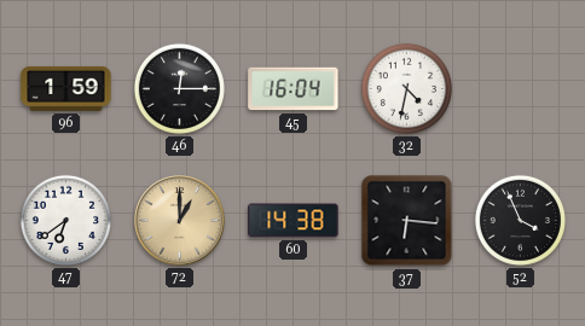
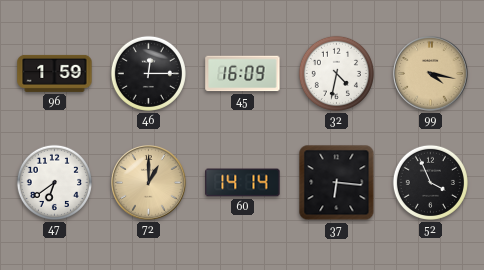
45: 16:04 -> 16:09
99: none -> 4:17
60: 14:38 -> 14:14
